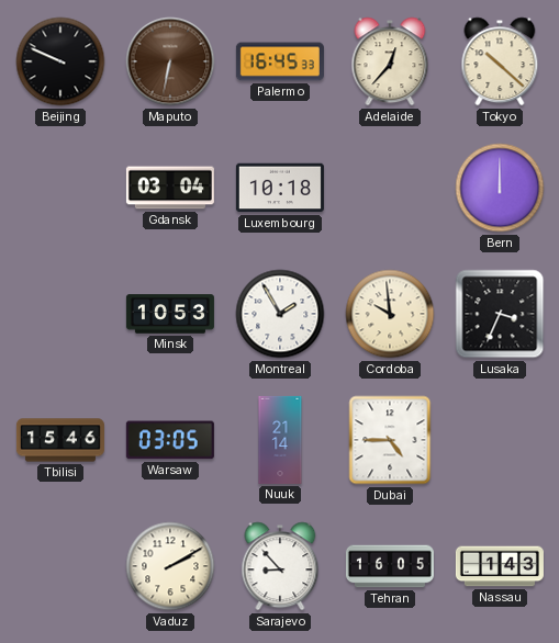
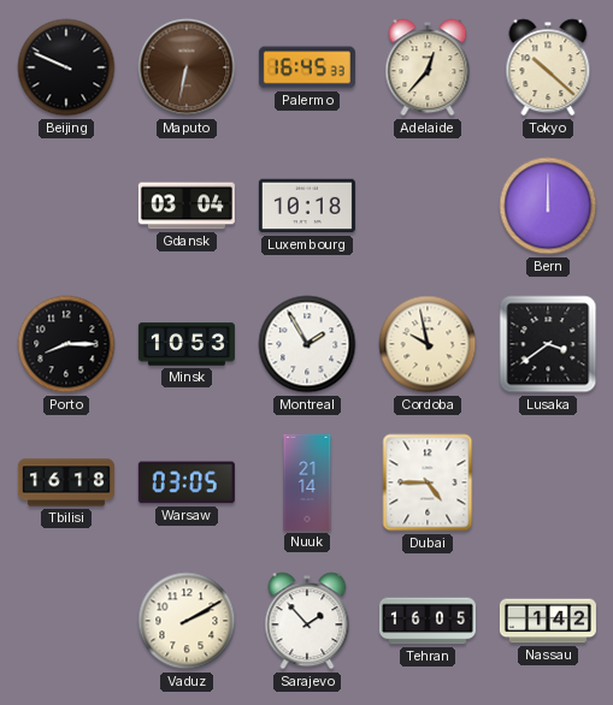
Porto: none -> 8:15
Cordoba: 9:59 -> 9:58
Lusaka: 3:34 -> 3:39
Tbilisi: 15:46 -> 16:18
Sarajevo: 8:53 -> 1:53
Nassau: 1:43 -> 1:42
